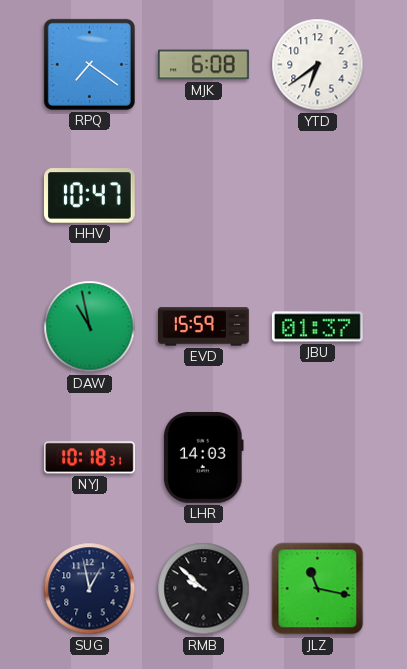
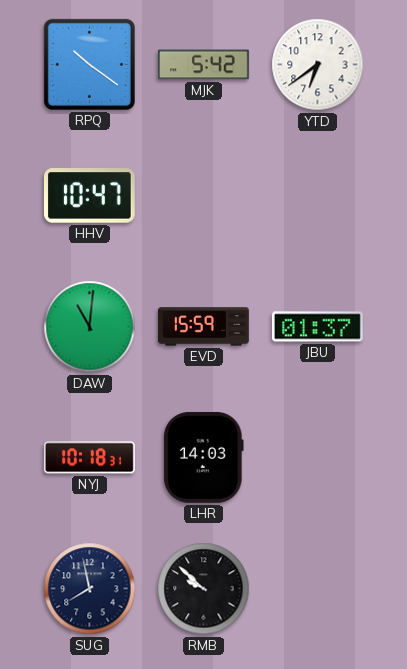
RPQ: 7:21 -> 10:21
MJK: 6:08 -> 5:42
DAW: 10:58 -> 11:01
SUG: 12:58 -> 7:58
JLZ: 11:17 -> none
